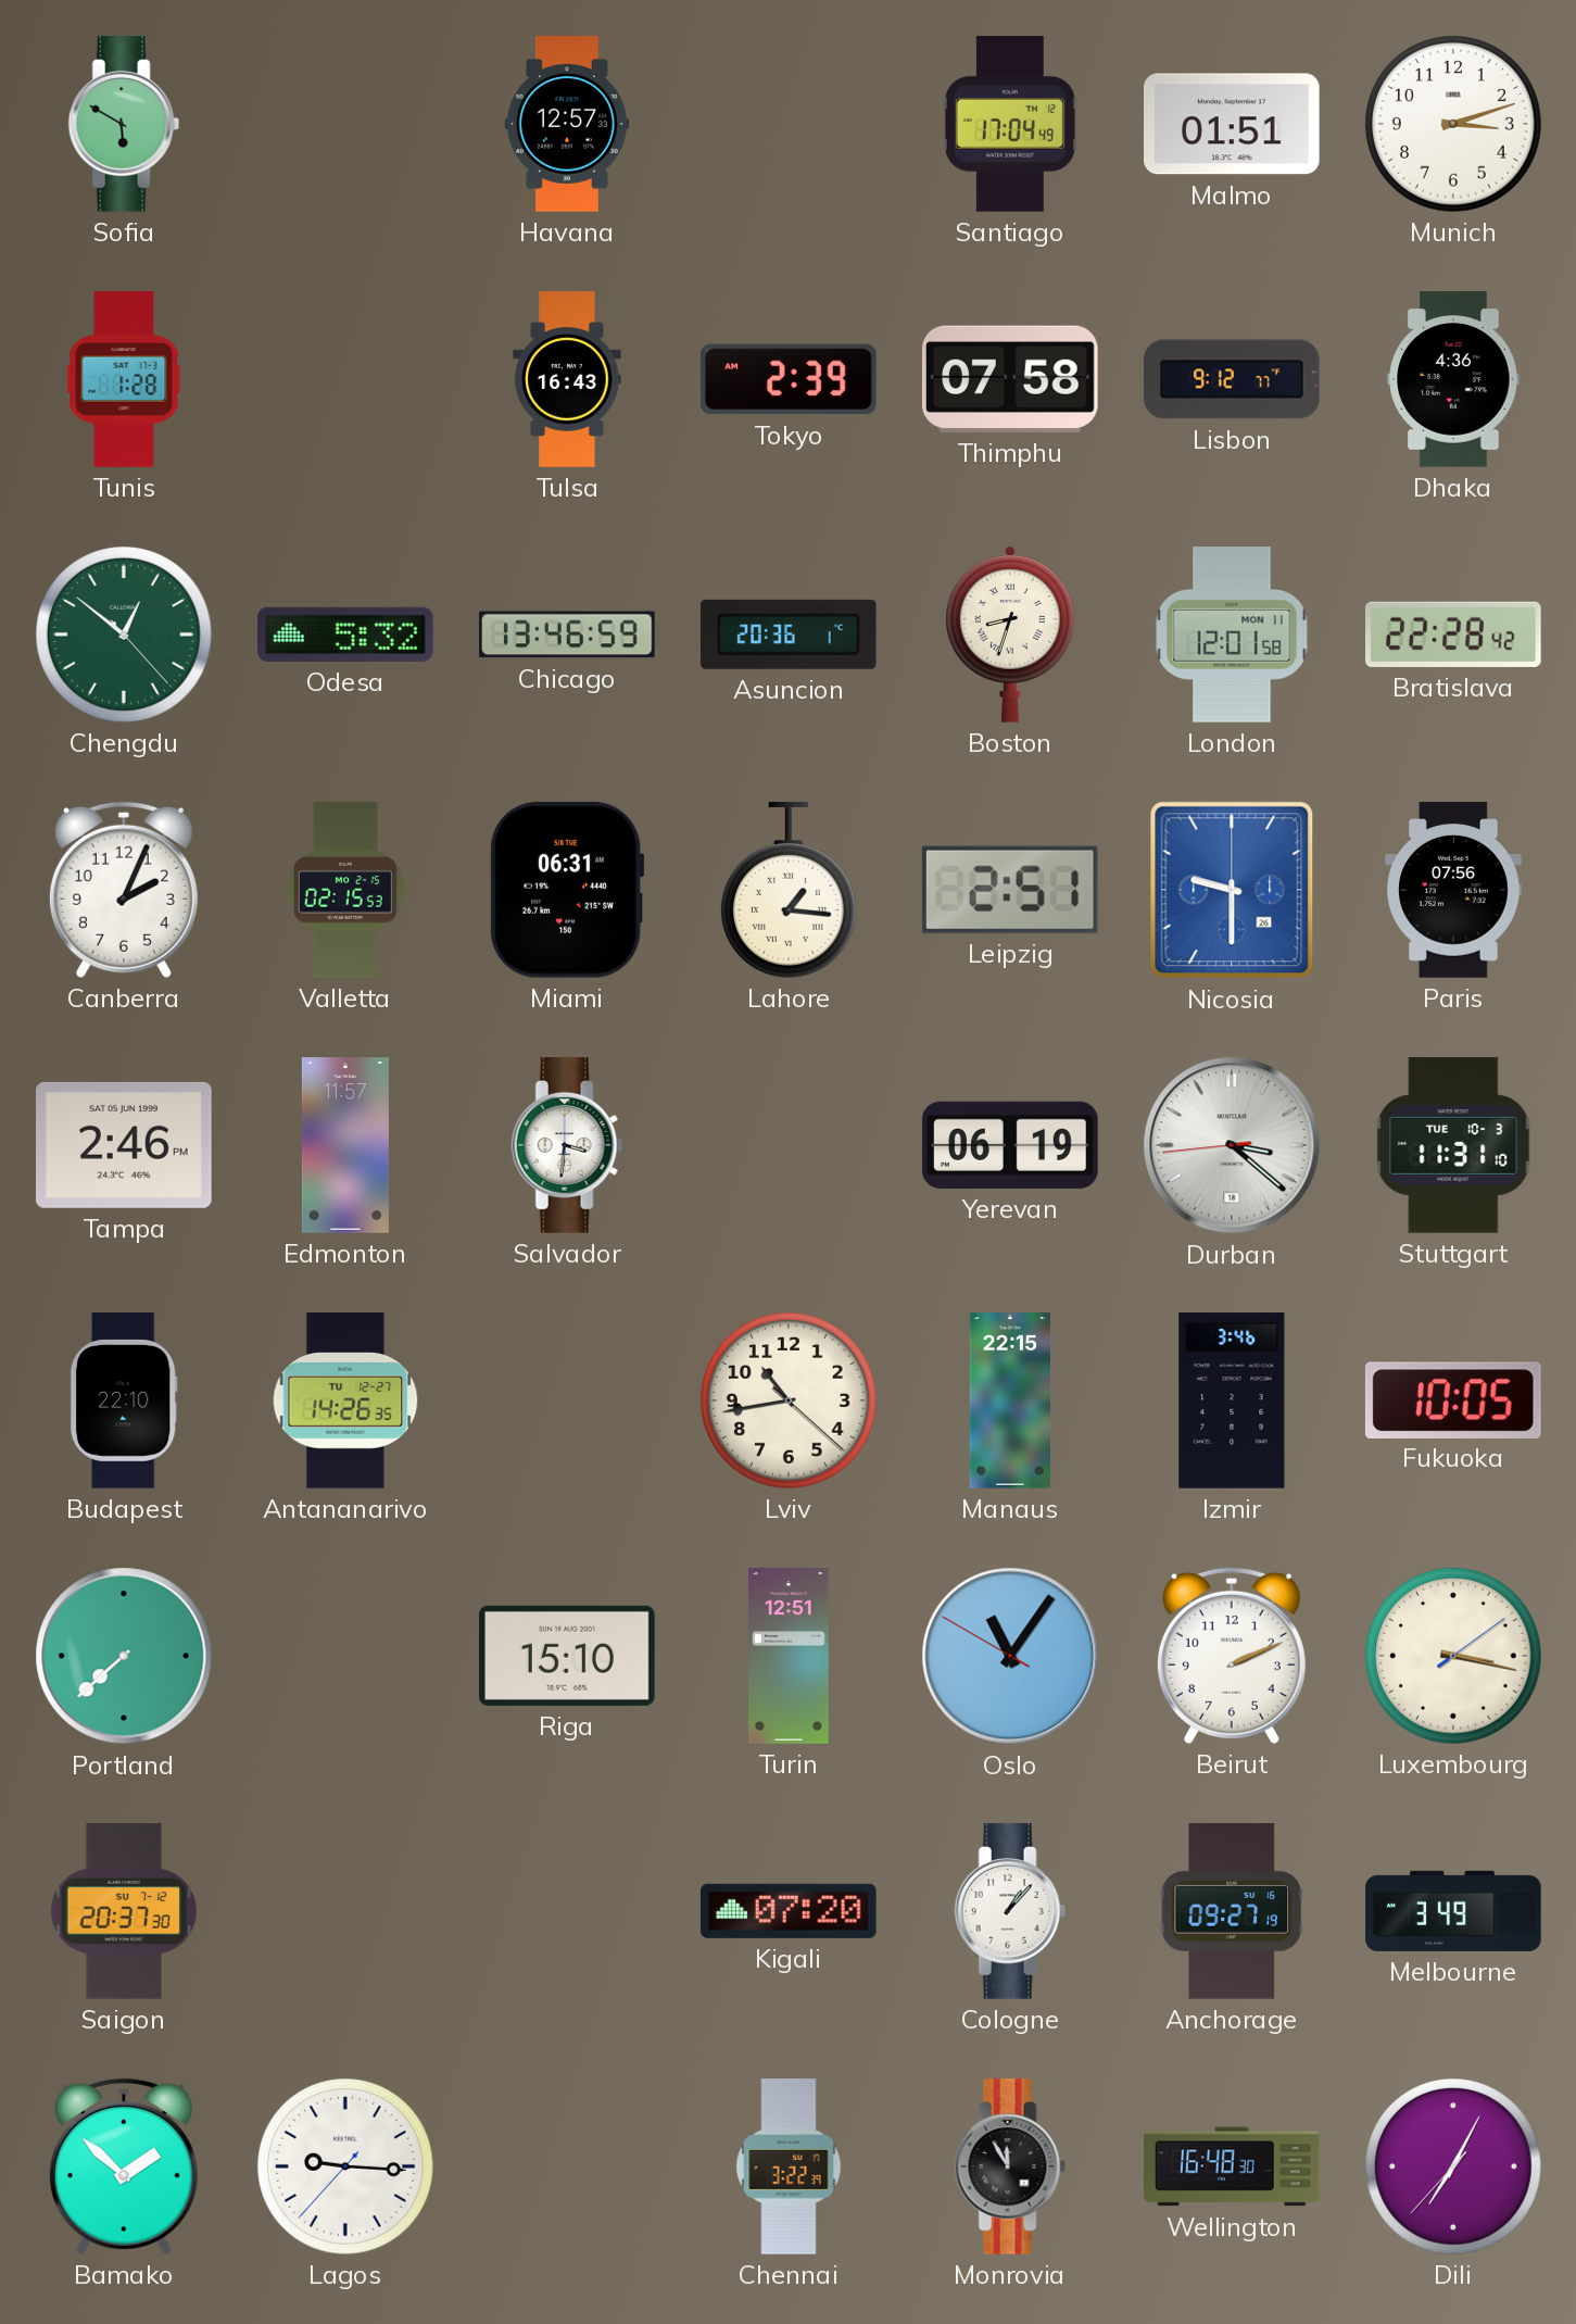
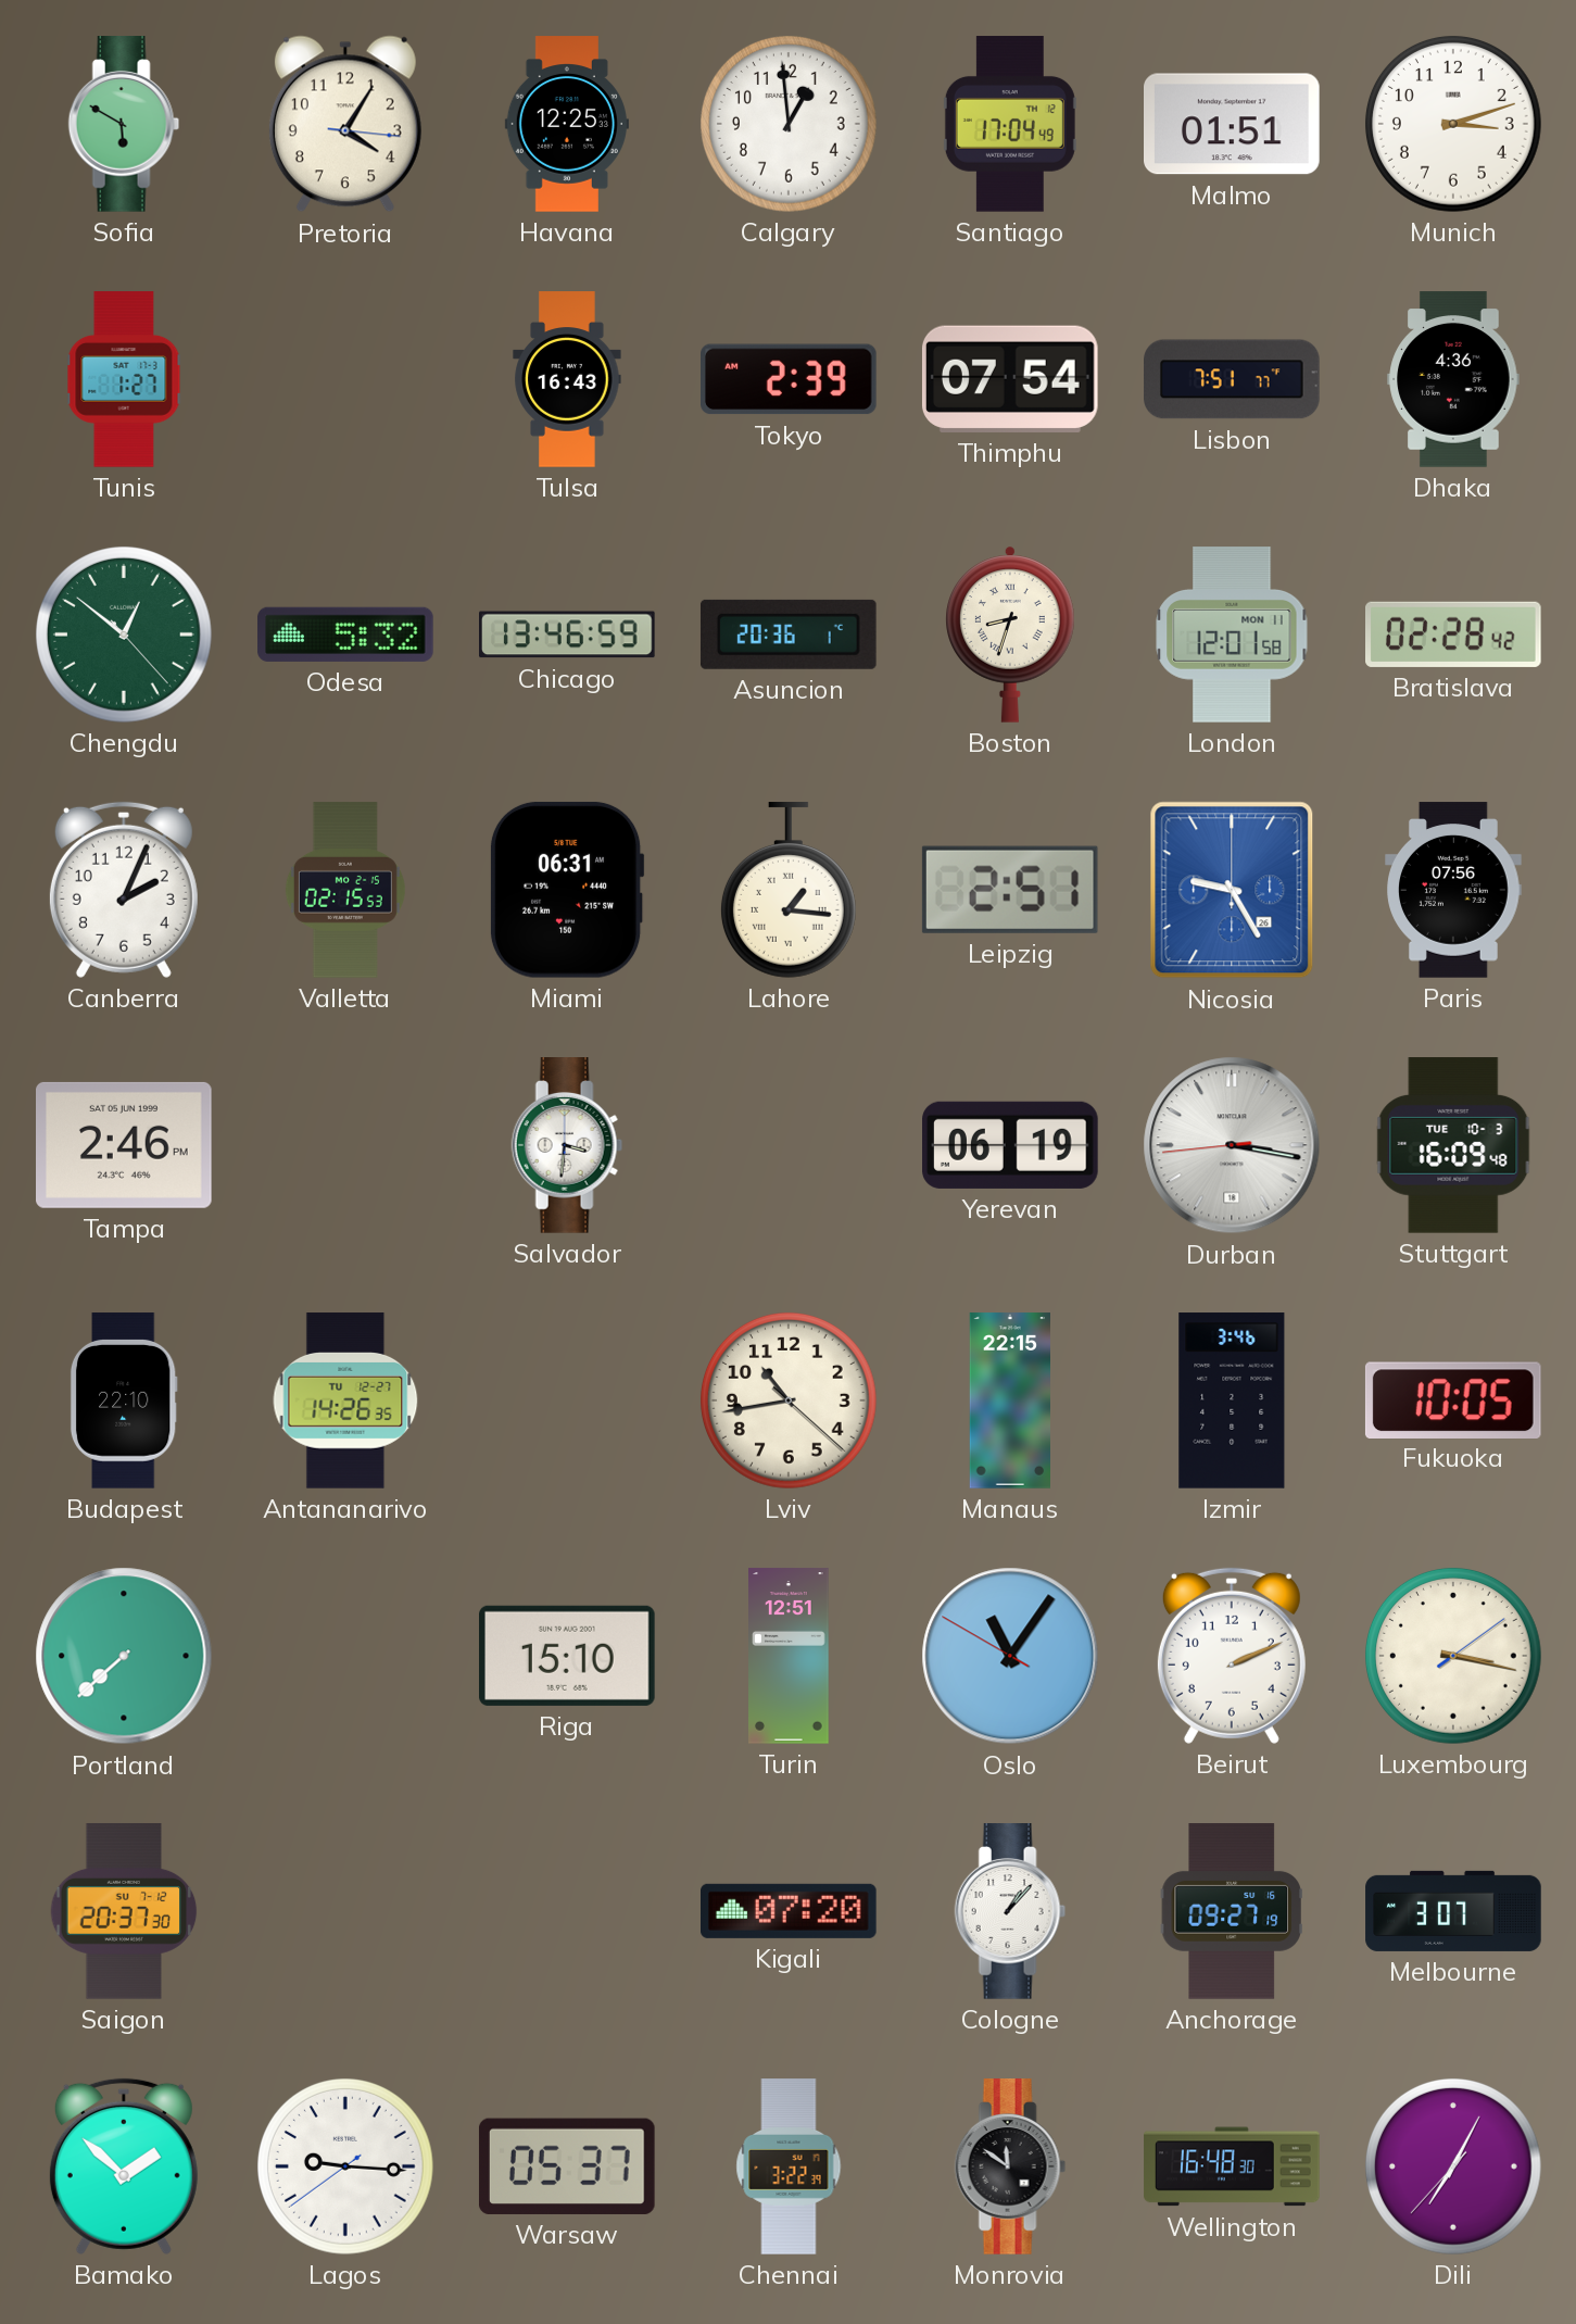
Pretoria: none -> 4:05
Havana: 12:57 -> 12:25
Calgary: none -> 12:59
Tunis: 1:28 -> 1:27
Thimphu: 07:58 -> 07:54
Lisbon: 9:12 -> 7:51
Bratislava: 22:28 -> 02:28
Nicosia: 9:30 -> 9:25
Edmonton: 11:57 -> none
Durban: 3:21 -> 3:16
Stuttgart: 11:31 -> 16:09
Melbourne: 3:49 -> 3:07
Lagos: 9:15:37 -> 9:15:39
Warsaw: none -> 05:37
Monrovia: 11:55 -> 11:51
